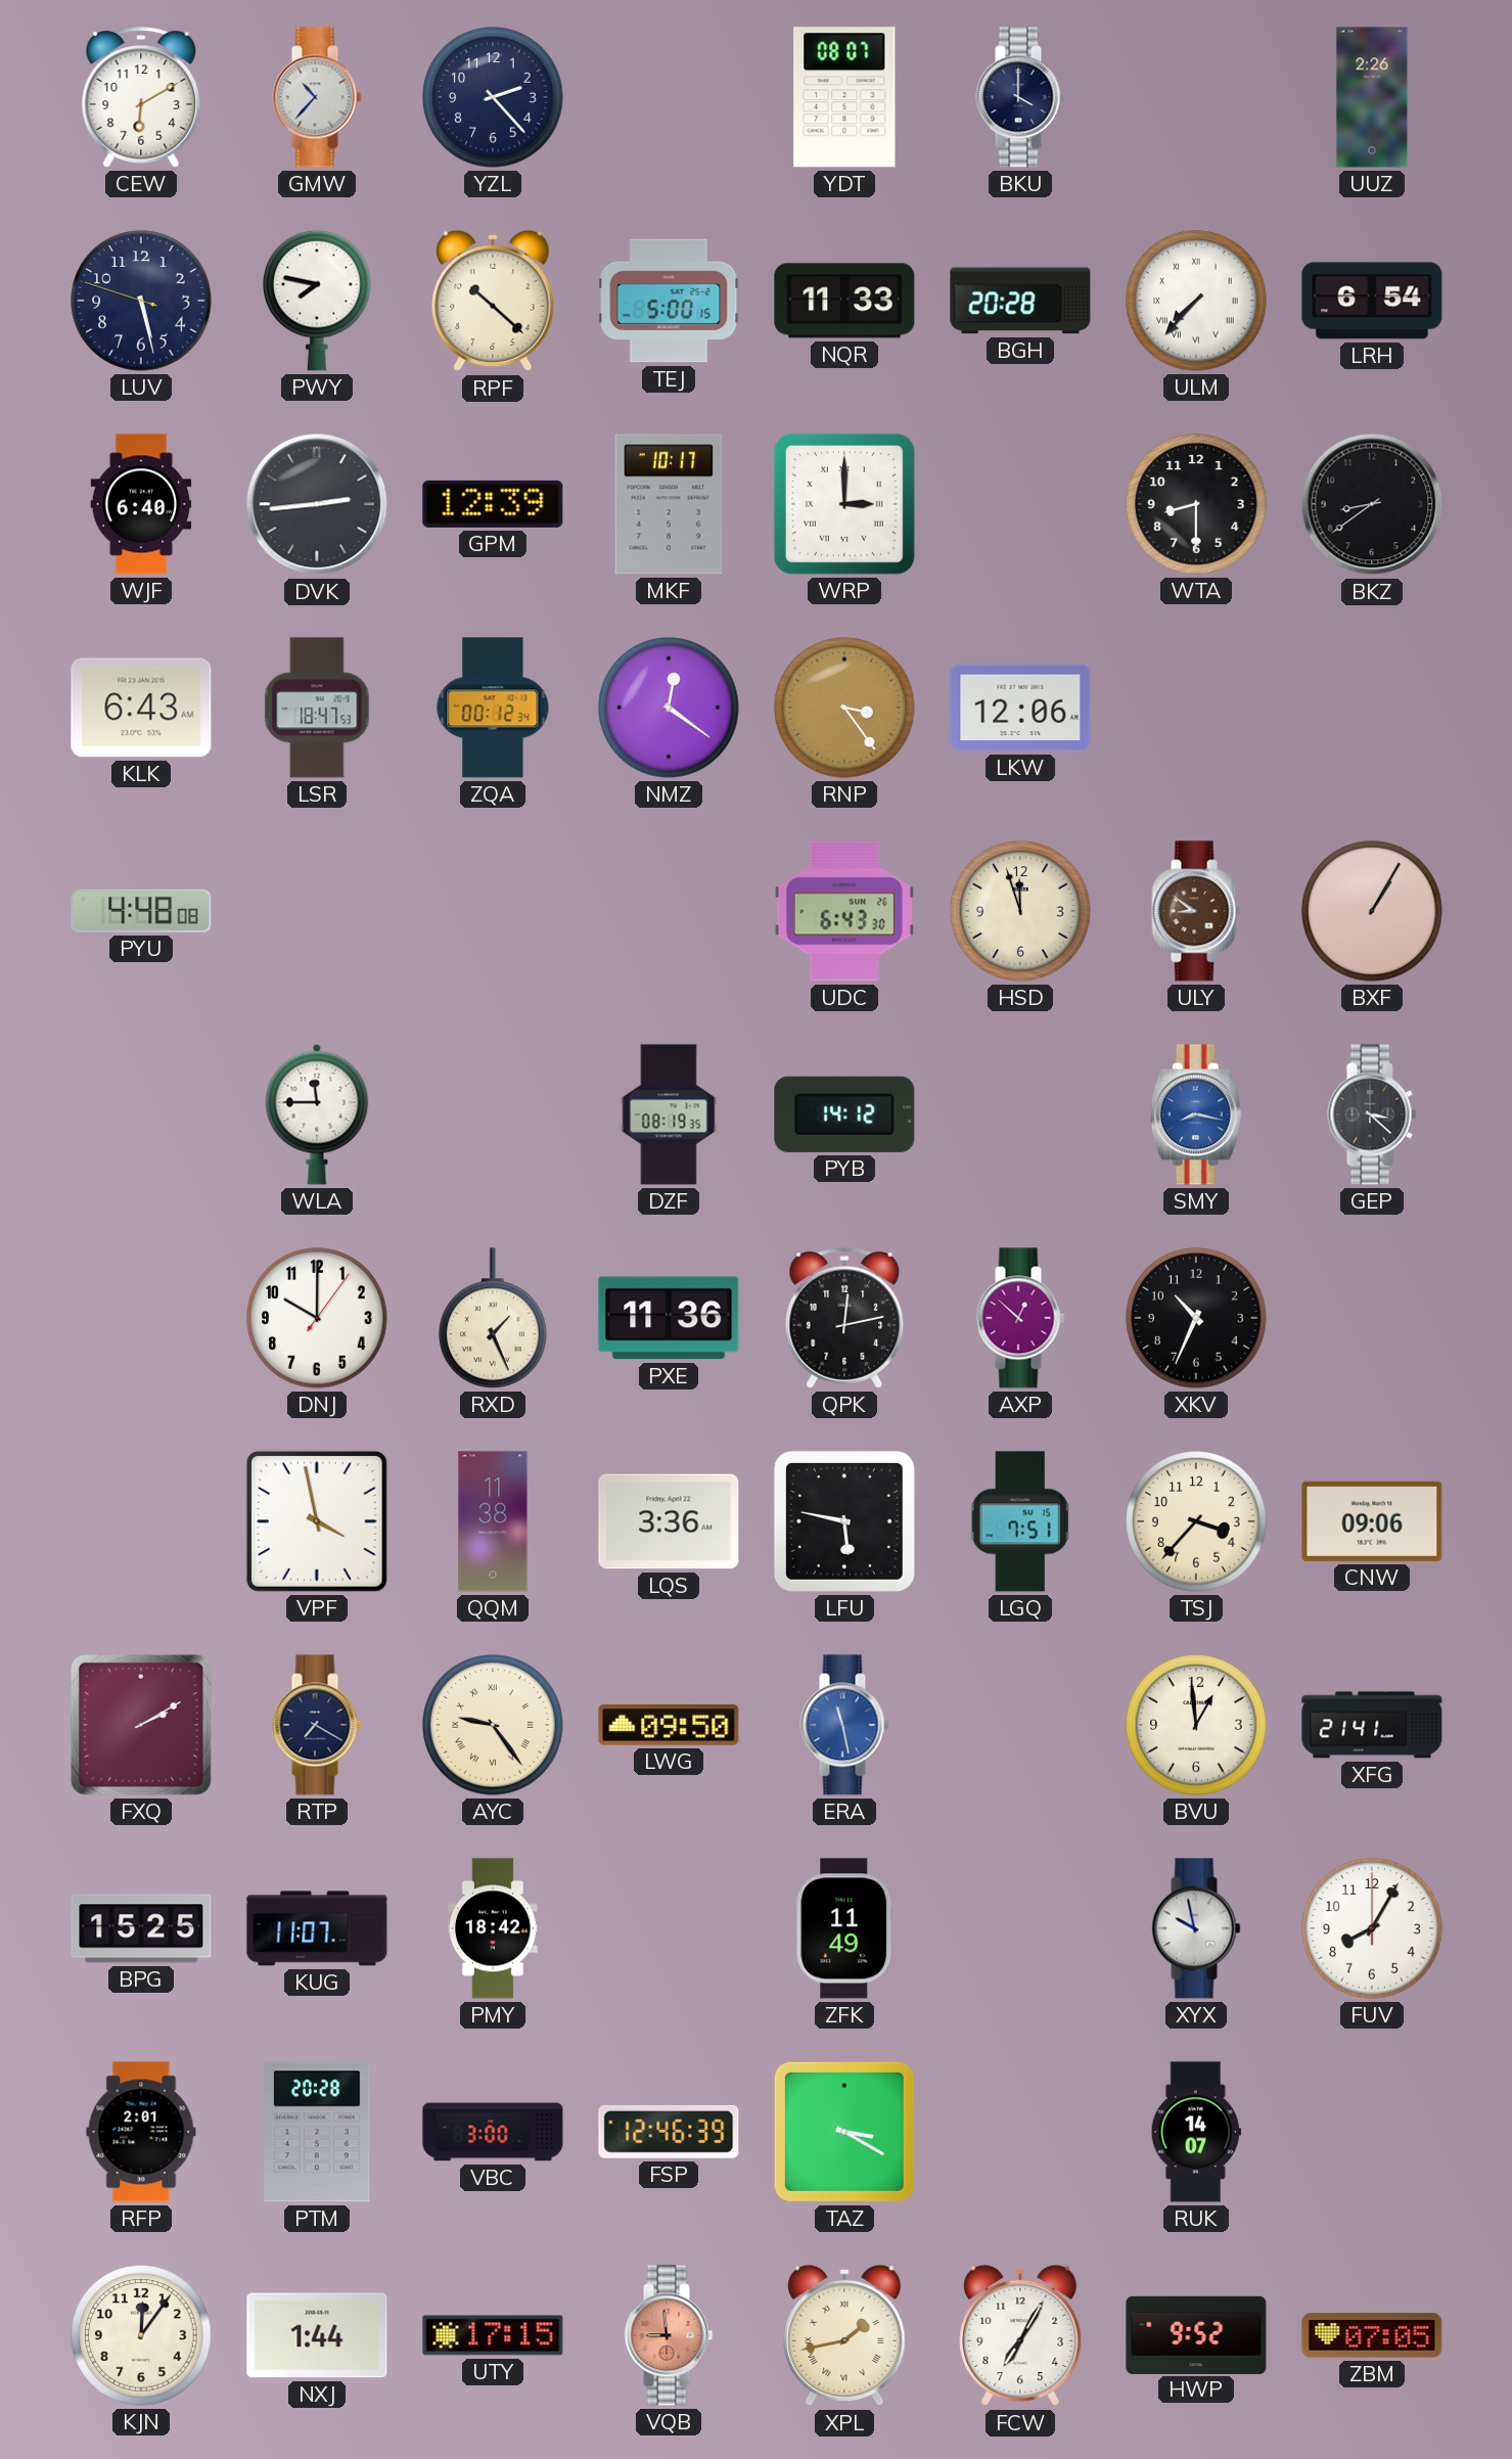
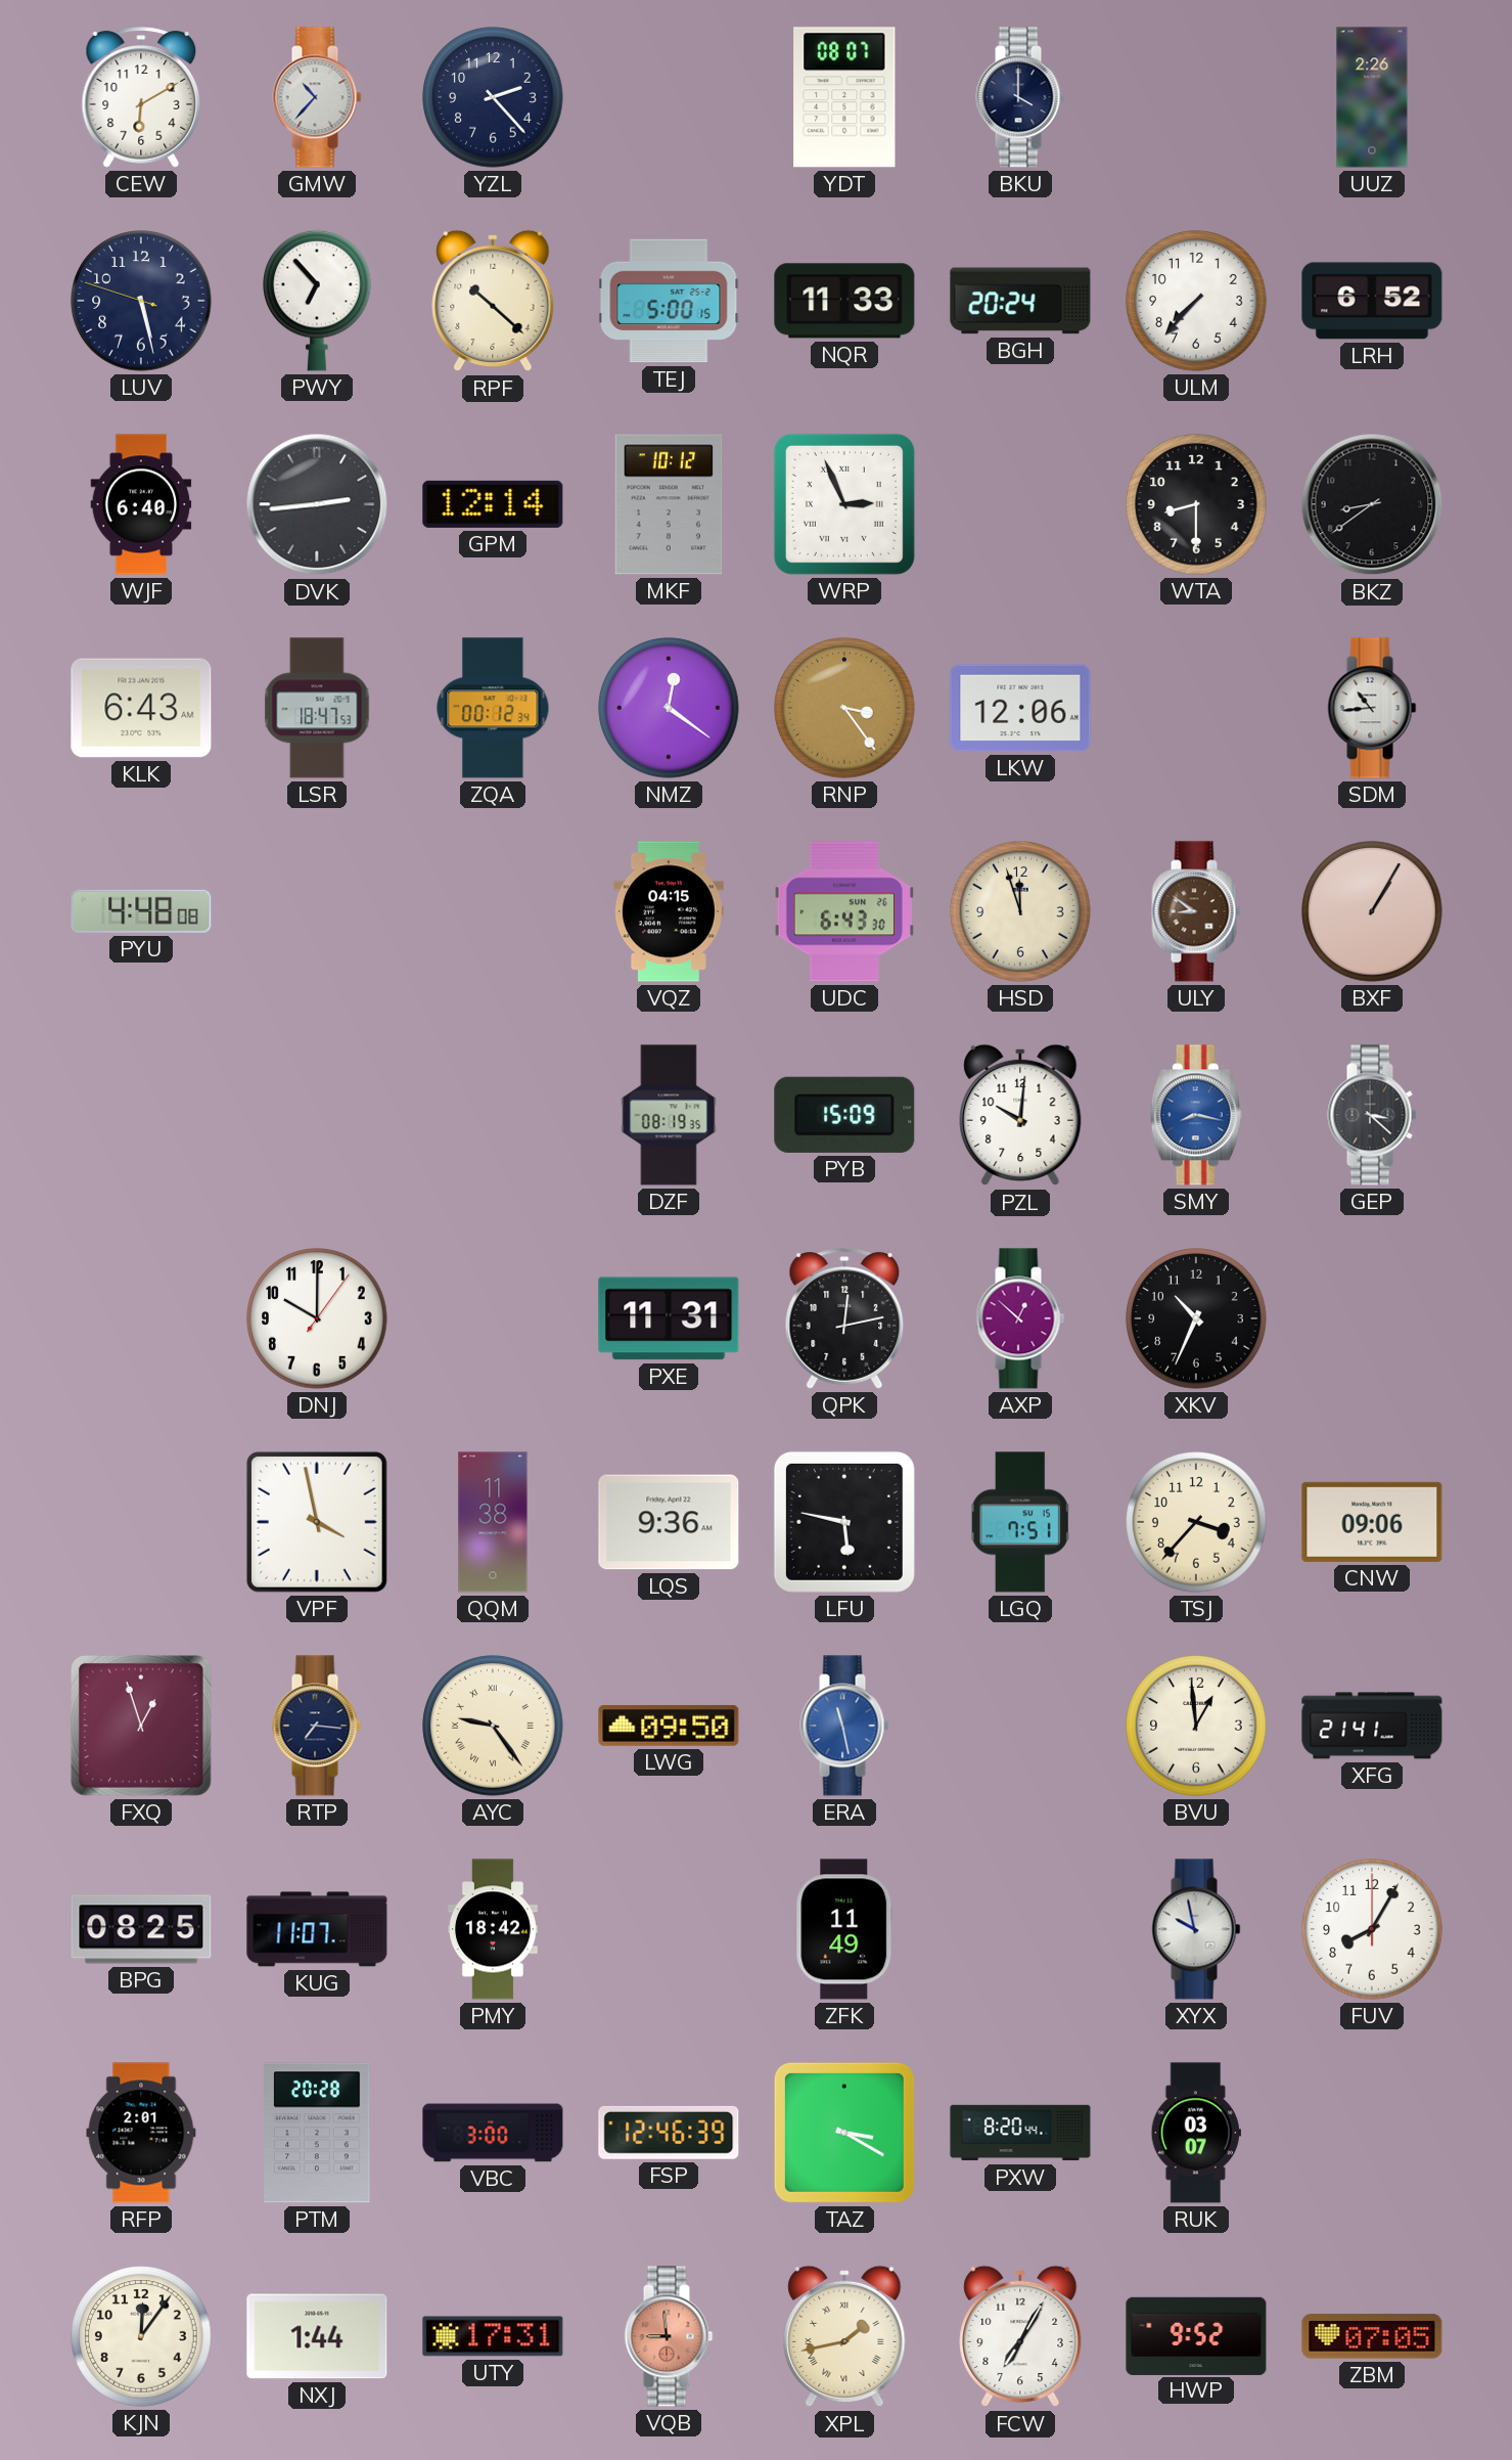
PWY: 7:47 -> 6:53
BGH: 20:28 -> 20:24
ULM numerals: Roman -> Arabic
LRH: 6:54 -> 6:52
GPM: 12:39 -> 12:14
MKF: 10:17 -> 10:12
WRP: 3:00 -> 2:56
SDM: none -> 10:44
VQZ: none -> 04:15
WLA: 11:45 -> none
PYB: 14:12 -> 15:09
PZL: none -> 10:01
RXD: 1:26 -> none
PXE: 11:36 -> 11:31
LQS: 3:36 -> 9:36
FXQ: 2:10 -> 12:57
RTP: 7:20 -> 7:16
BPG: 15:25 -> 08:25
PXW: none -> 8:20
RUK: 14:07 -> 03:07
UTY: 17:15 -> 17:31
